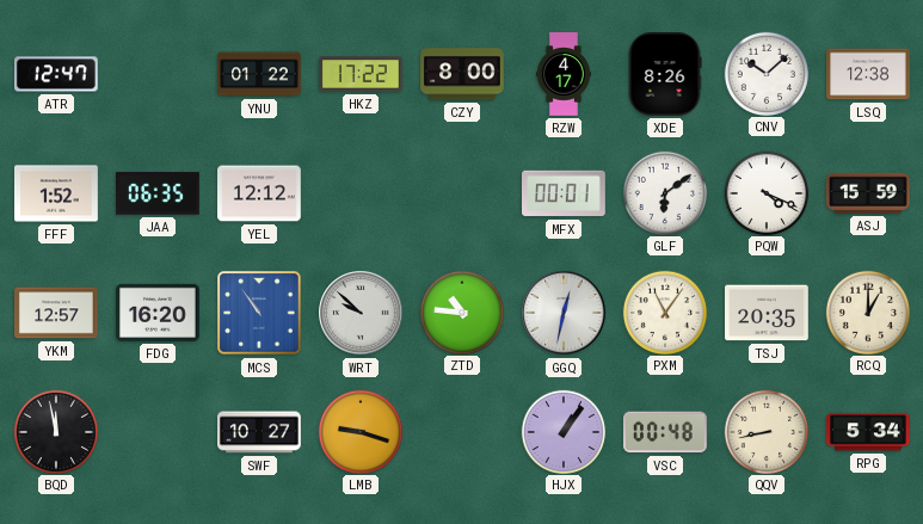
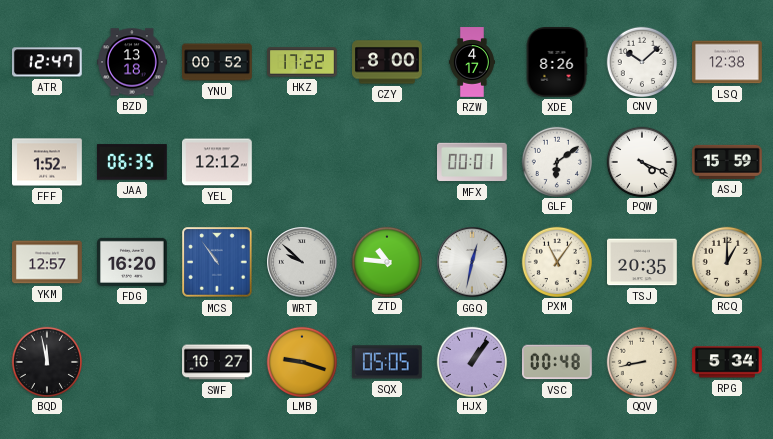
BZD: none -> 13:18
YNU: 01:22 -> 00:52
SQX: none -> 05:05
